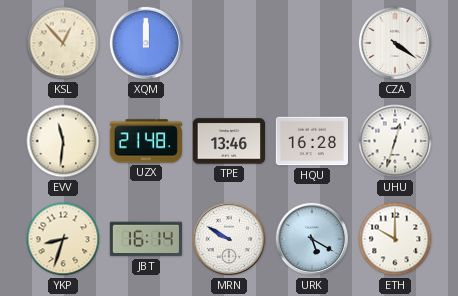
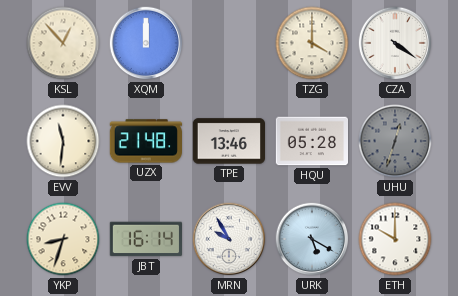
TZG: none -> 4:00
HQU: 16:28 -> 05:28
UHU dial: white -> grey
MRN: 9:50 -> 9:55
